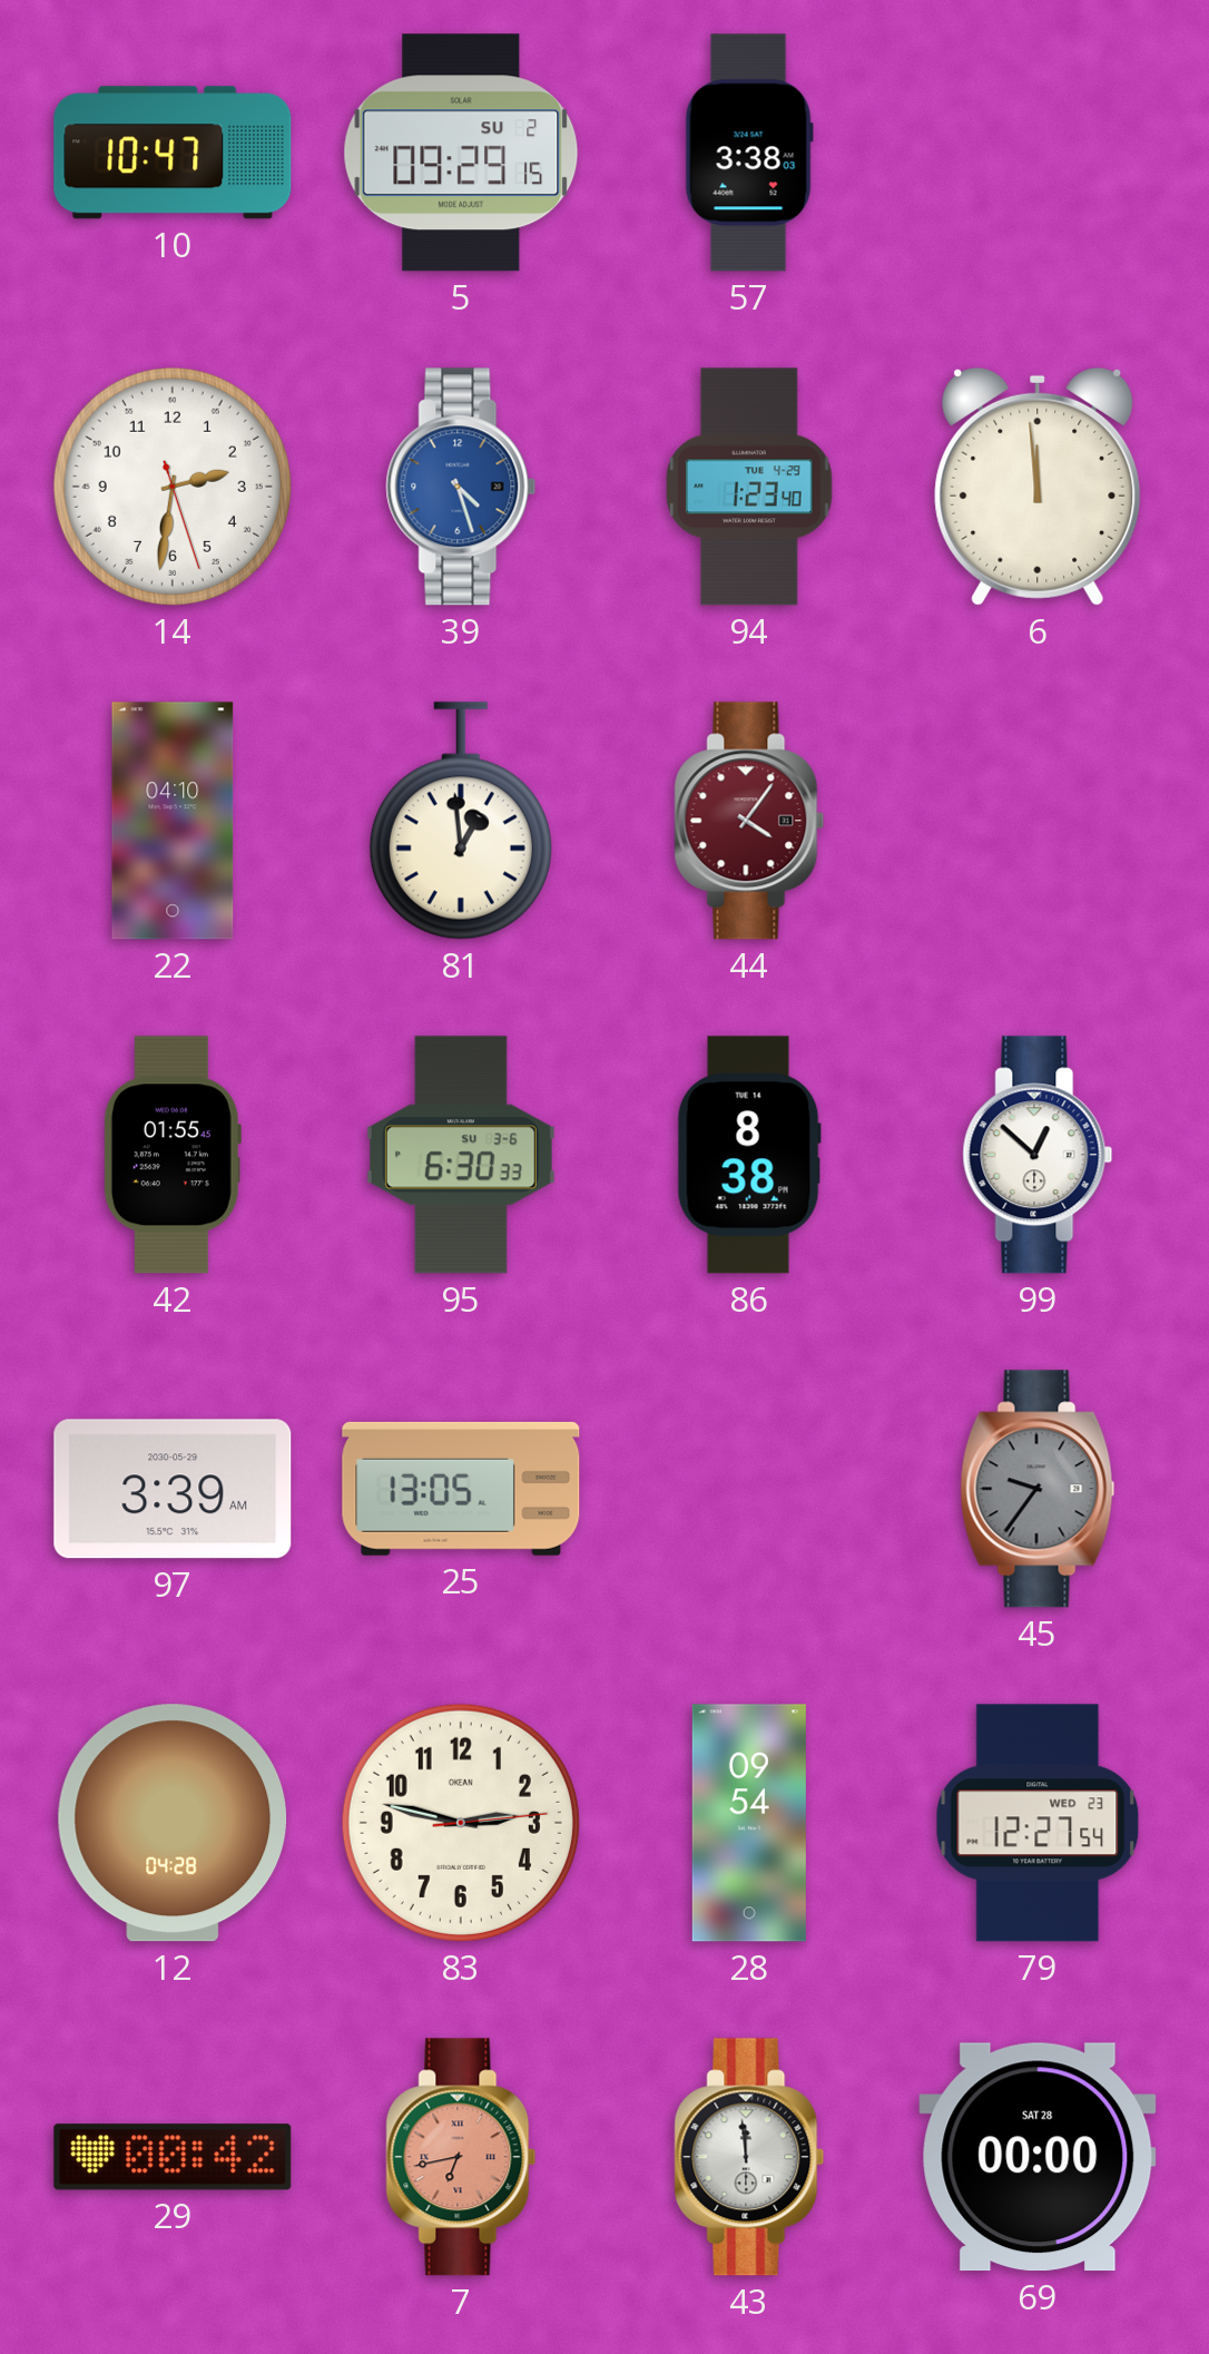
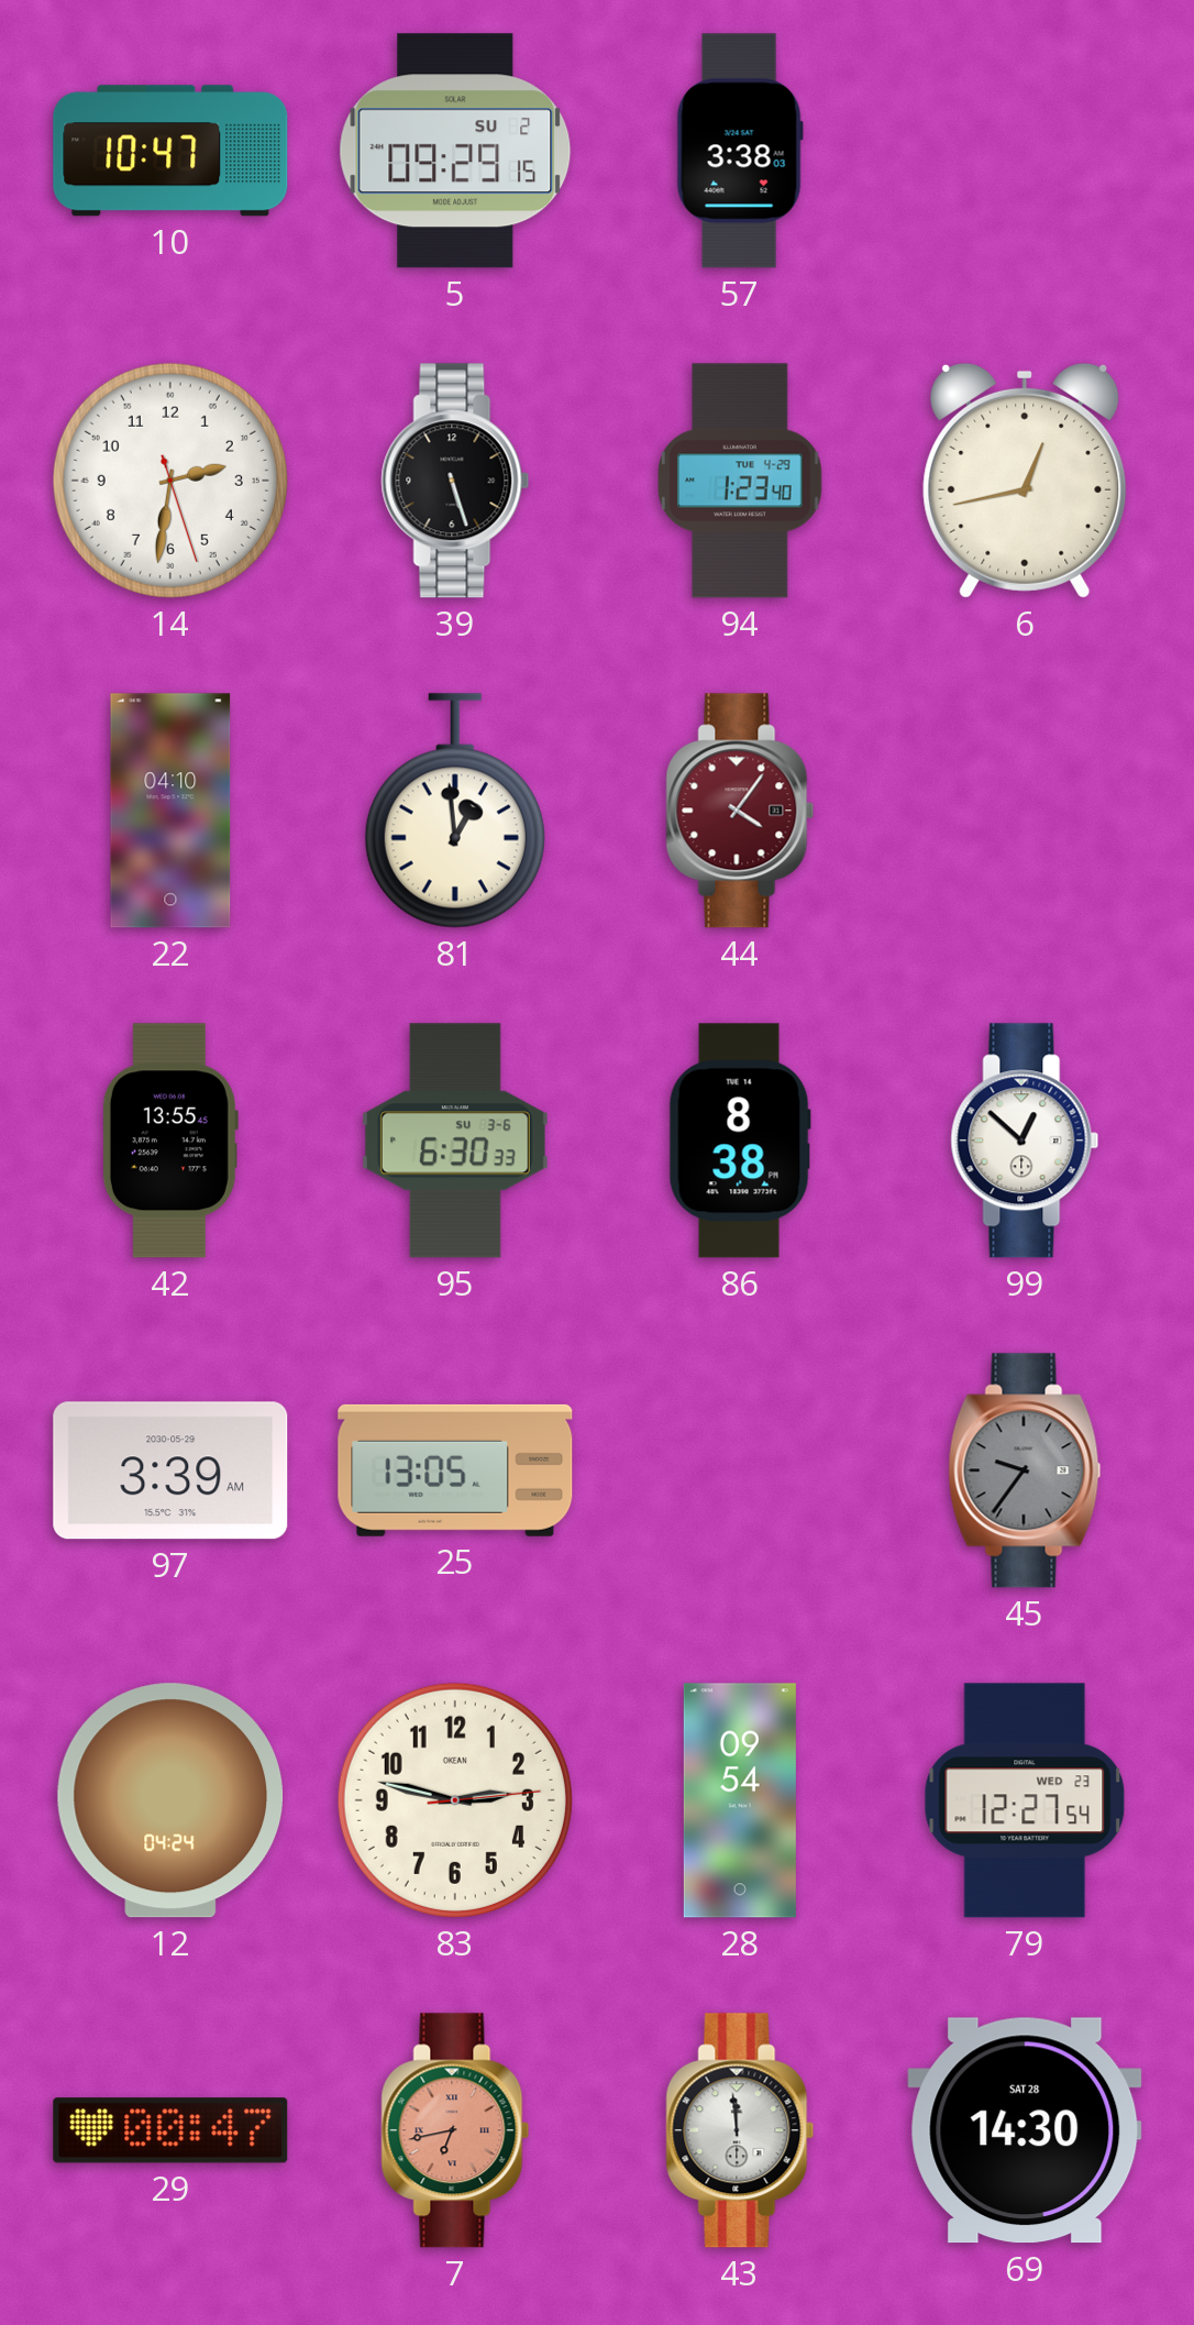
39: 4:27 -> 5:27
39 dial: blue -> black
6: 11:59 -> 12:43
42: 01:55 -> 13:55
12: 04:28 -> 04:24
29: 00:42 -> 00:47
69: 00:00 -> 14:30
